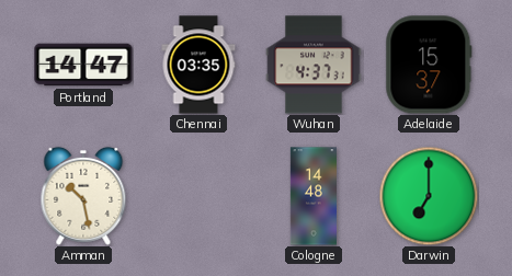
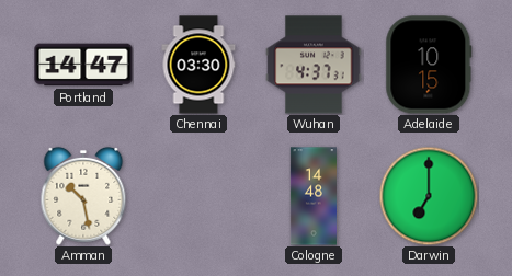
Chennai: 03:35 -> 03:30
Adelaide: 15:37 -> 10:15
